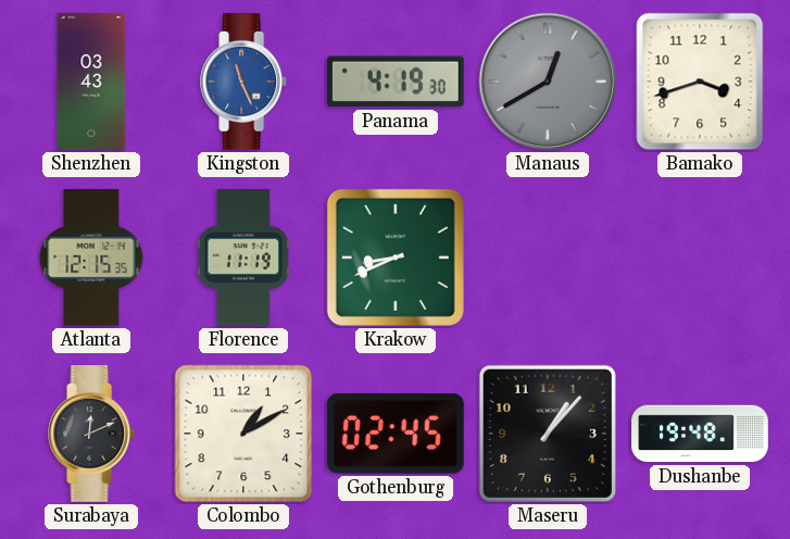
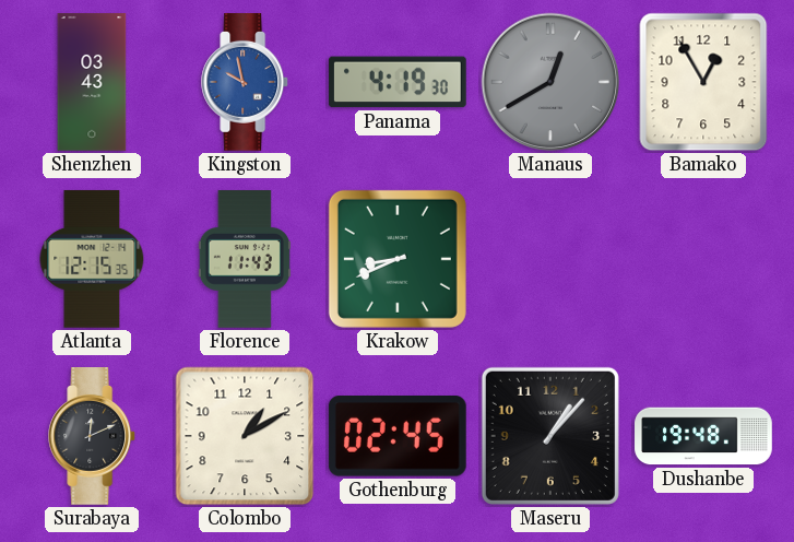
Kingston: 11:26 -> 9:58
Bamako: 3:42 -> 12:55
Florence: 11:19 -> 11:43
